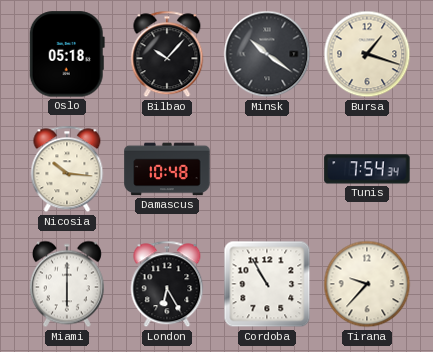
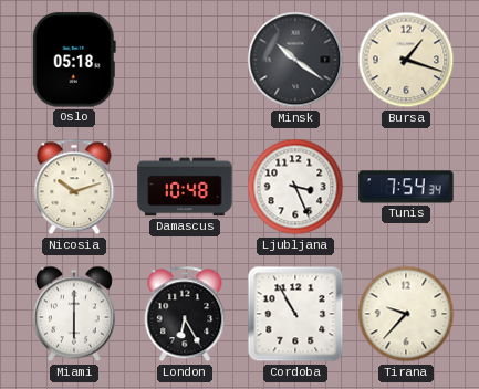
Bilbao: 10:07 -> none
Nicosia: 10:16 -> 10:12
Ljubljana: none -> 3:26
